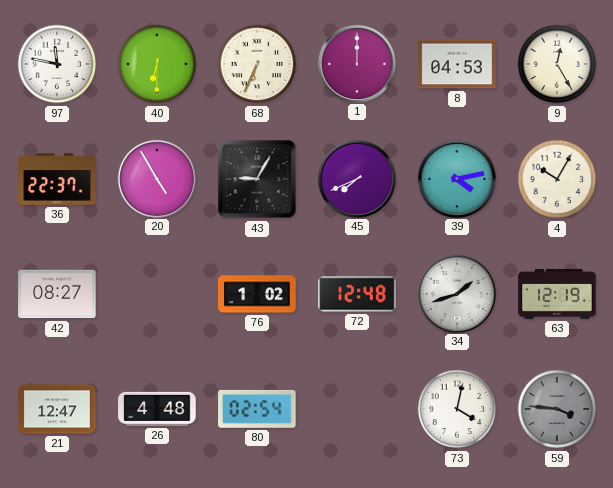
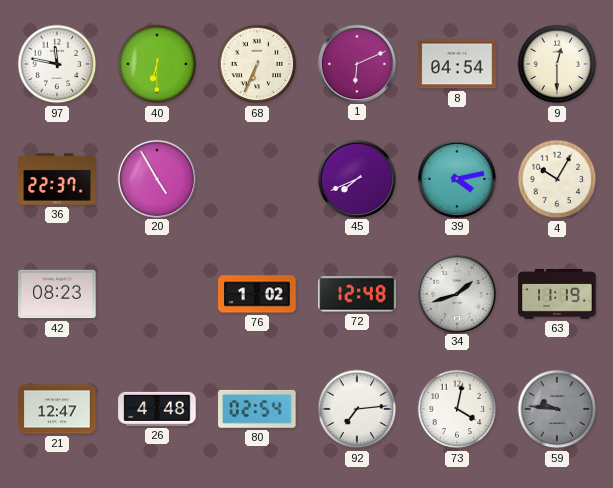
1: 12:00 -> 6:11
8: 04:53 -> 04:54
9: 12:25 -> 12:30
43: 9:05 -> none
42: 08:27 -> 08:23
63: 12:19 -> 11:19
92: none -> 7:14
59: 3:46 -> 9:46
